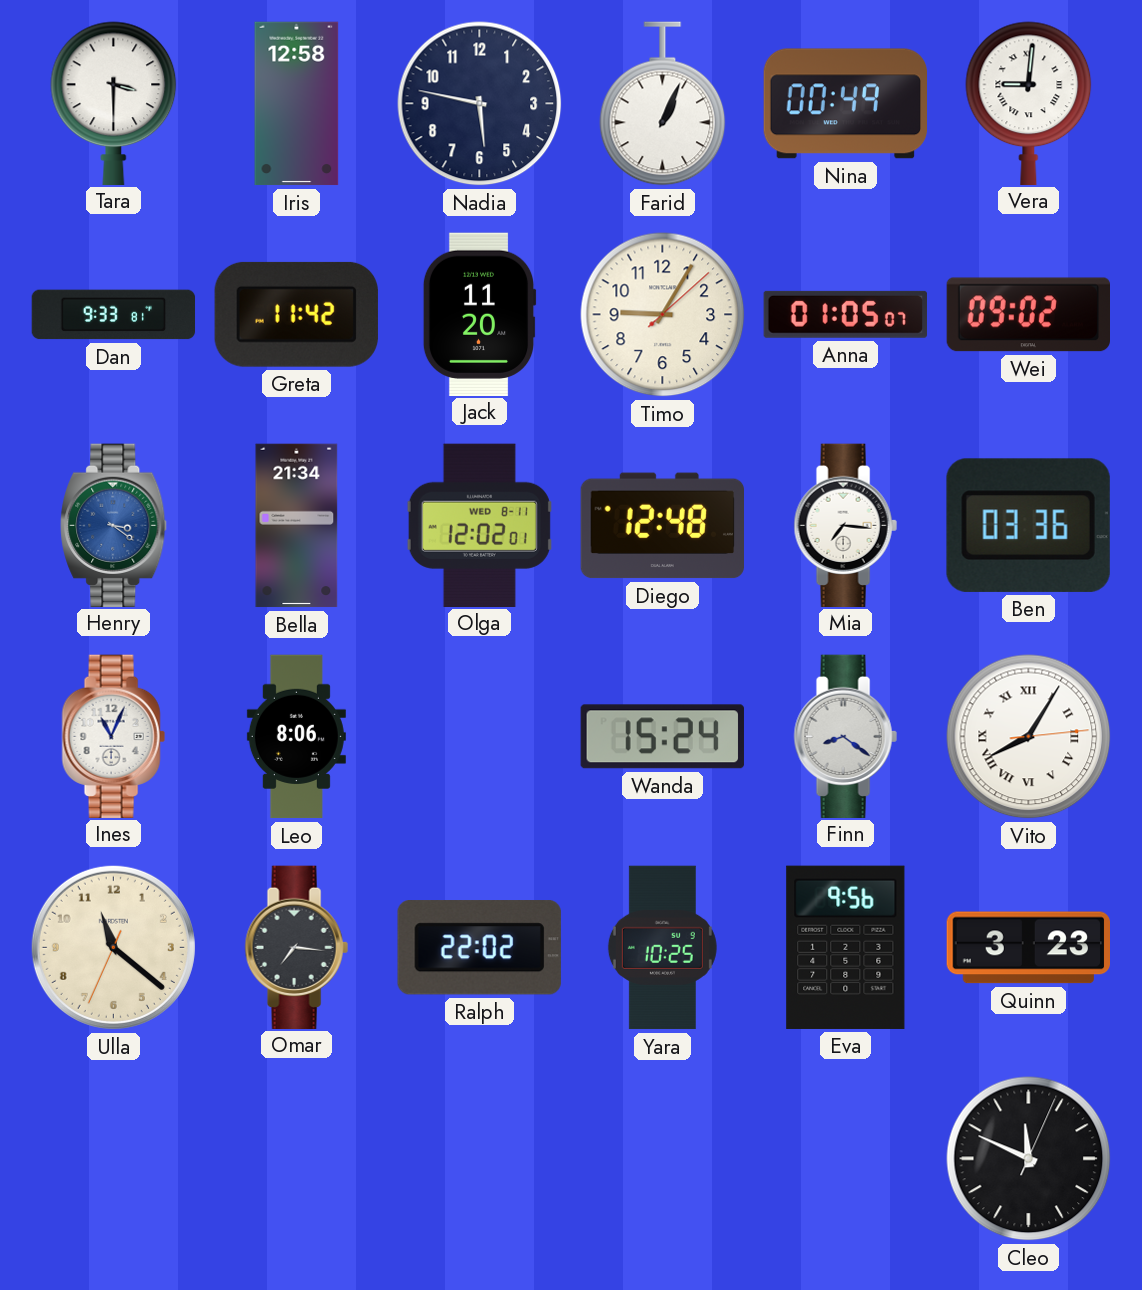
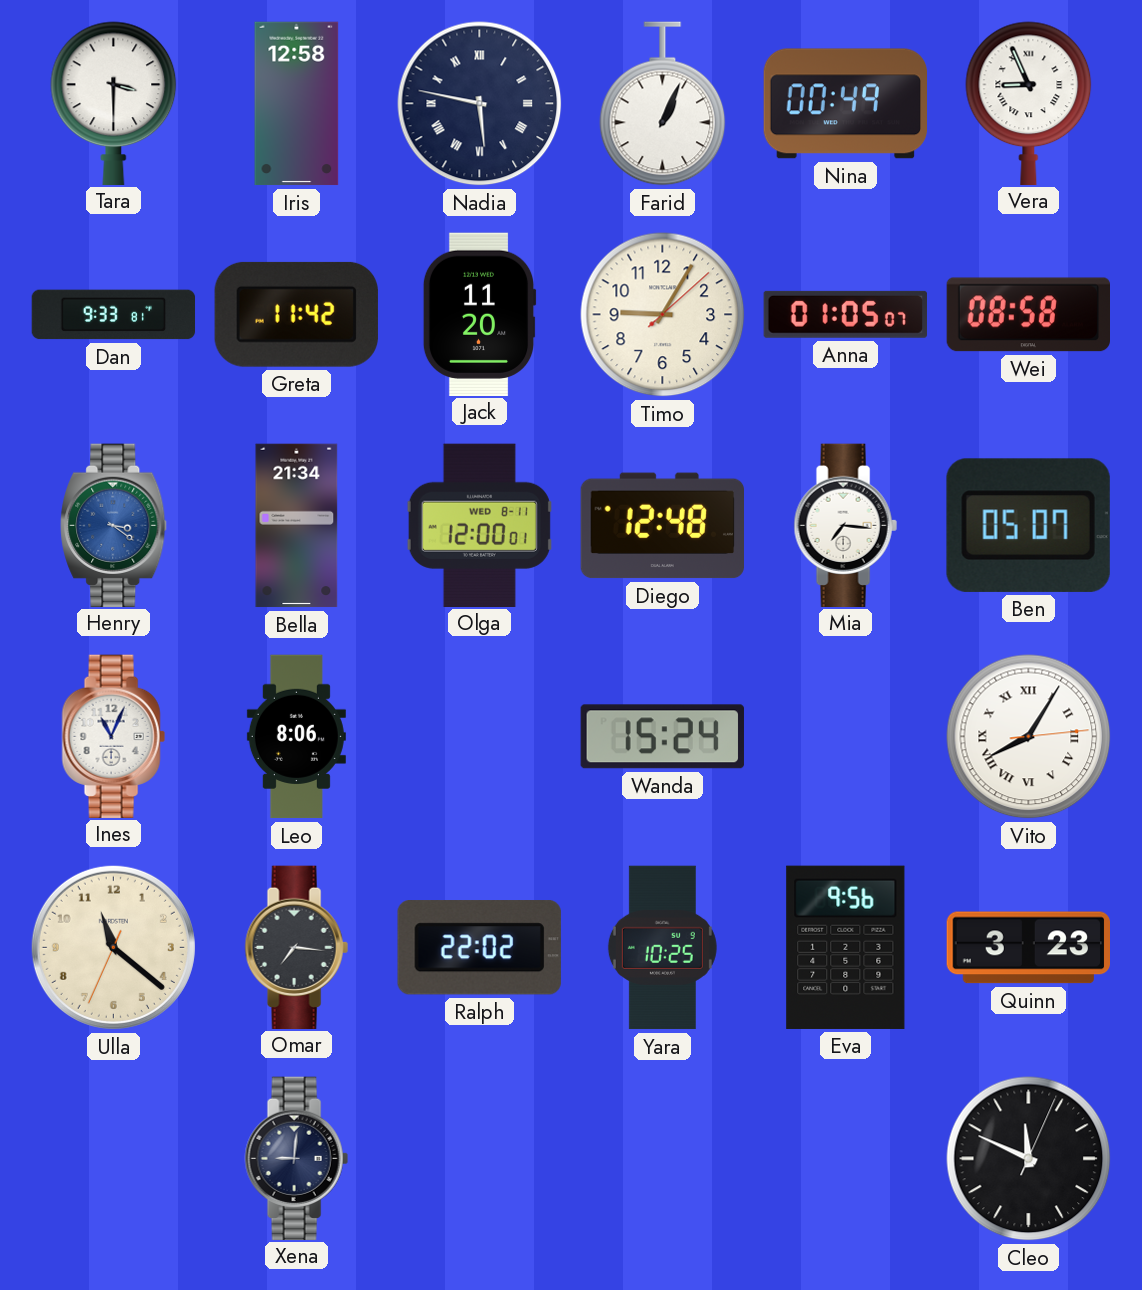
Nadia numerals: Arabic -> Roman
Vera: 9:01 -> 8:56
Wei: 09:02 -> 08:58
Olga: 12:02 -> 12:00
Ben: 03:36 -> 05:07
Finn: 8:21 -> none
Xena: none -> 9:01
